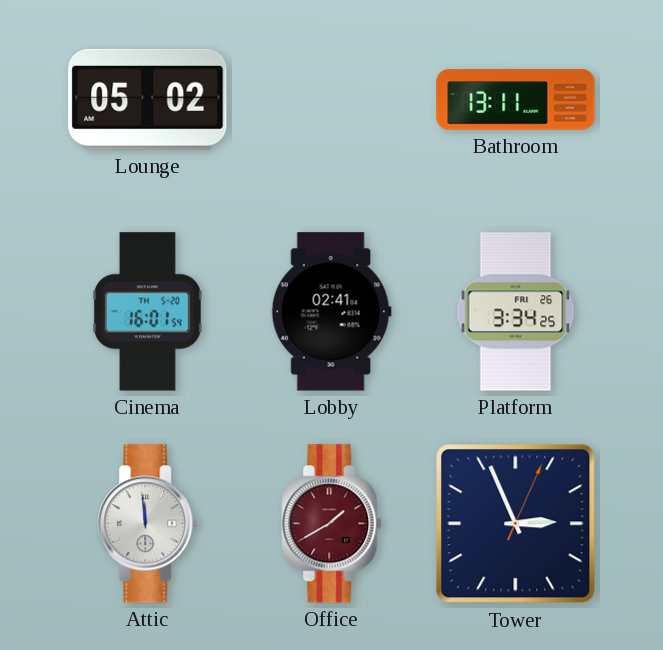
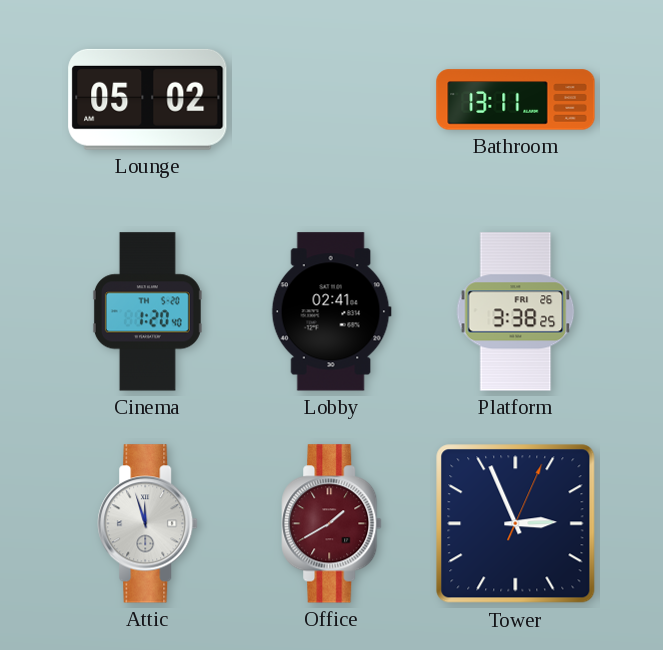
Cinema: 16:01 -> 1:20
Platform: 3:34 -> 3:38
Attic: 11:59 -> 11:57
